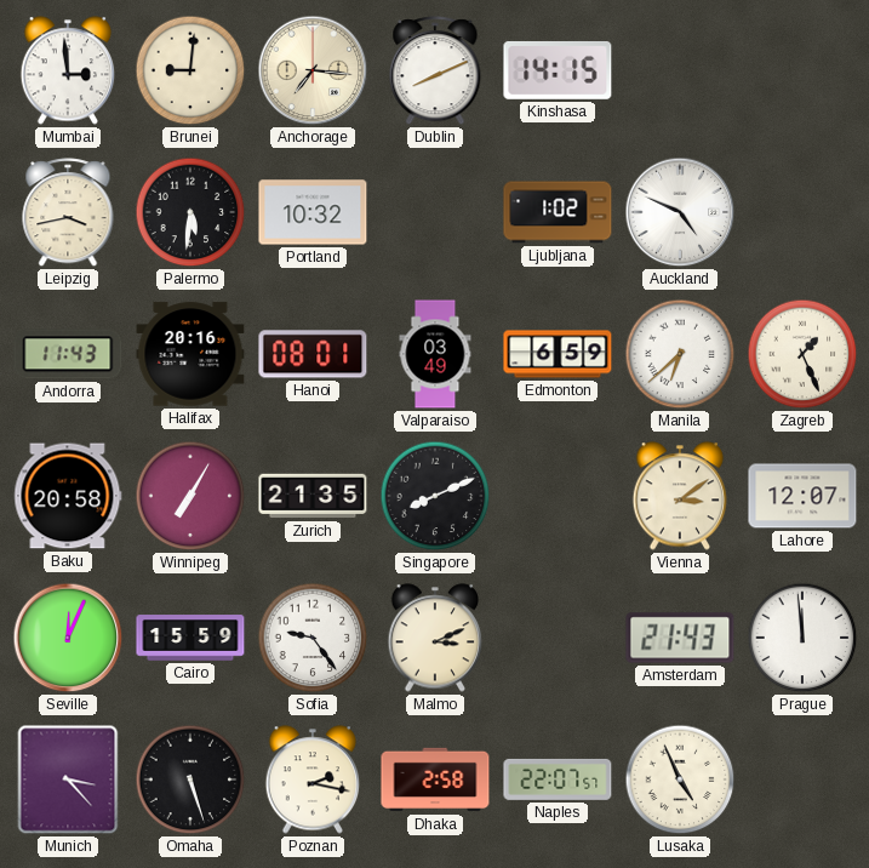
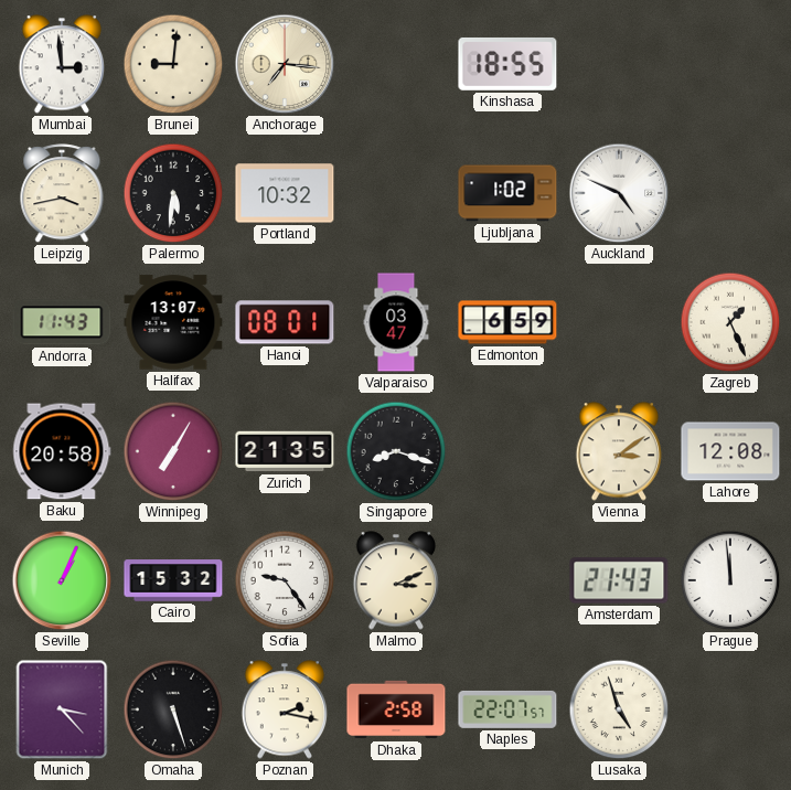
Dublin: 8:11 -> none
Kinshasa: 14:15 -> 18:55
Halifax: 20:16 -> 13:07
Valparaiso: 03:49 -> 03:47
Manila: 6:38 -> none
Singapore: 8:11 -> 8:18
Lahore: 12:07 -> 12:08
Seville: 12:04 -> 1:04
Cairo: 15:59 -> 15:32
Lusaka: 4:56 -> 4:57
